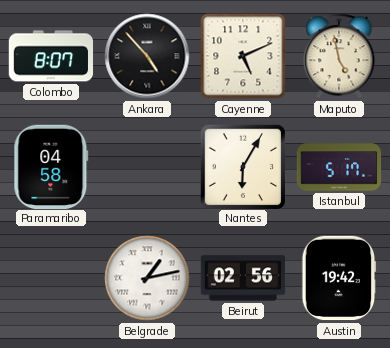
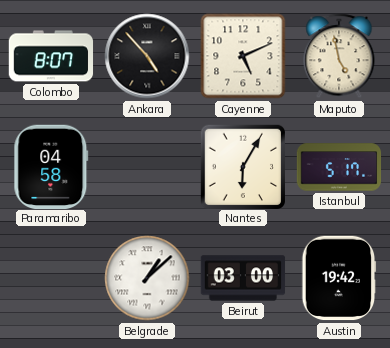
Belgrade: 1:13 -> 1:08
Beirut: 02:56 -> 03:00
